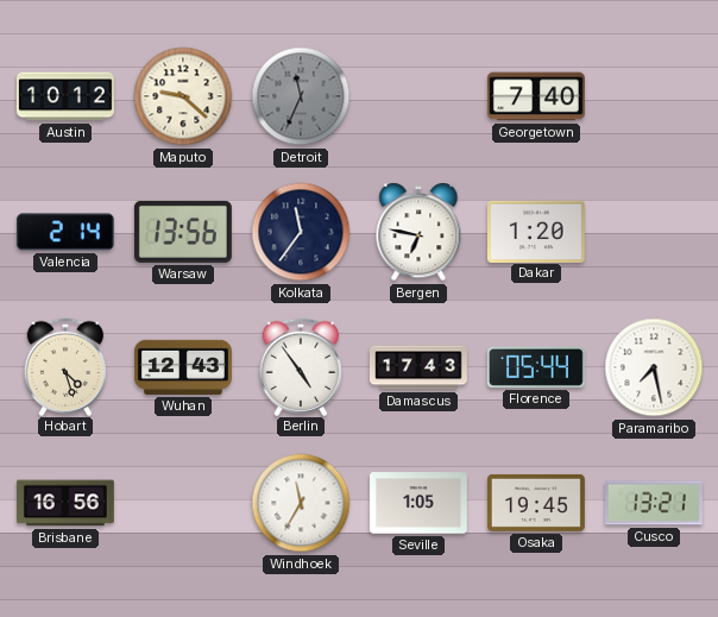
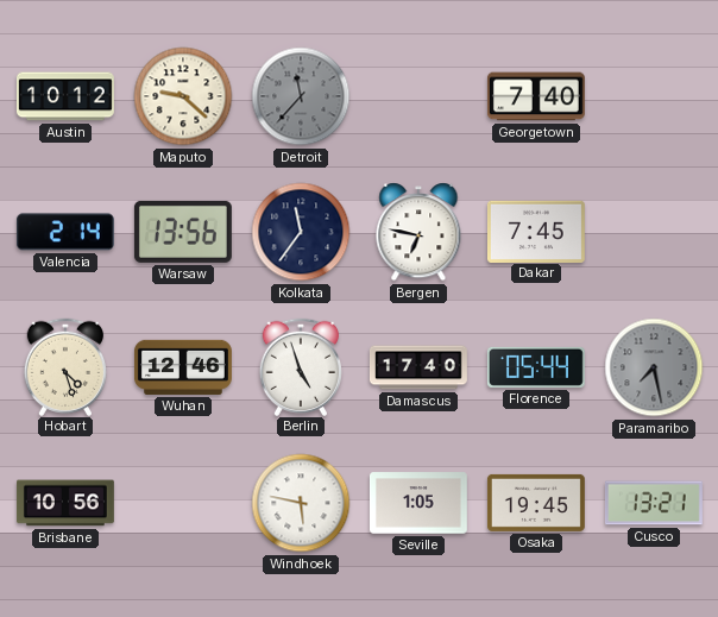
Detroit: 11:34 -> 11:37
Dakar: 1:20 -> 7:45
Wuhan: 12:43 -> 12:46
Berlin: 4:54 -> 4:57
Damascus: 17:43 -> 17:40
Paramaribo dial: white -> grey
Brisbane: 16:56 -> 10:56
Windhoek: 11:35 -> 5:47
